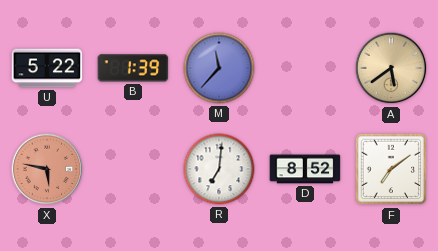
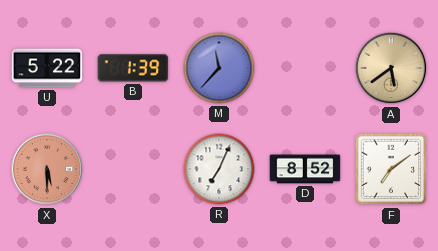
X: 5:47 -> 5:30
R: 7:01 -> 7:04
